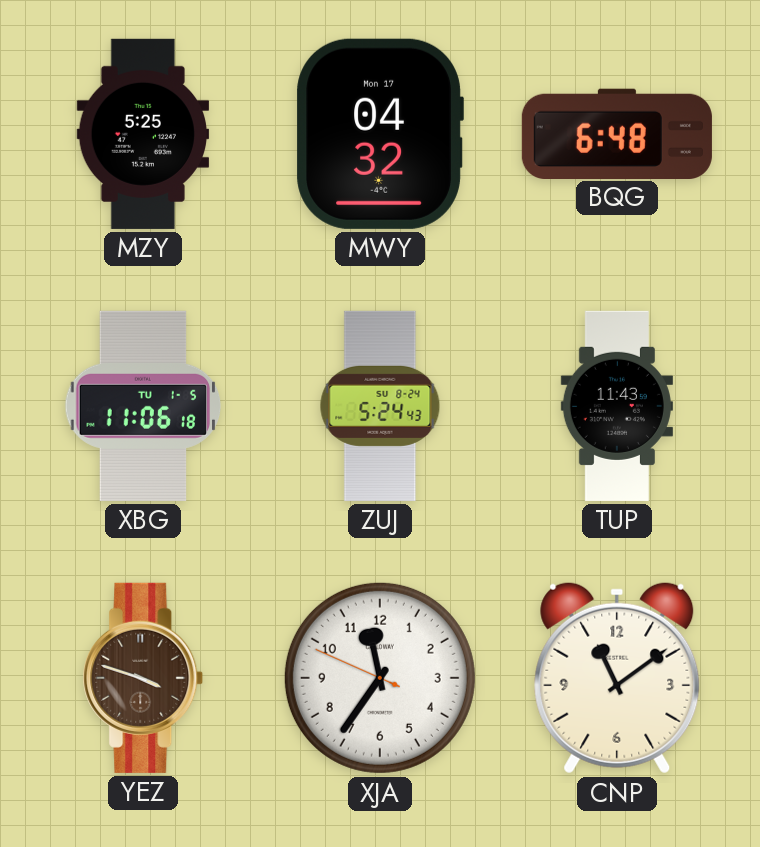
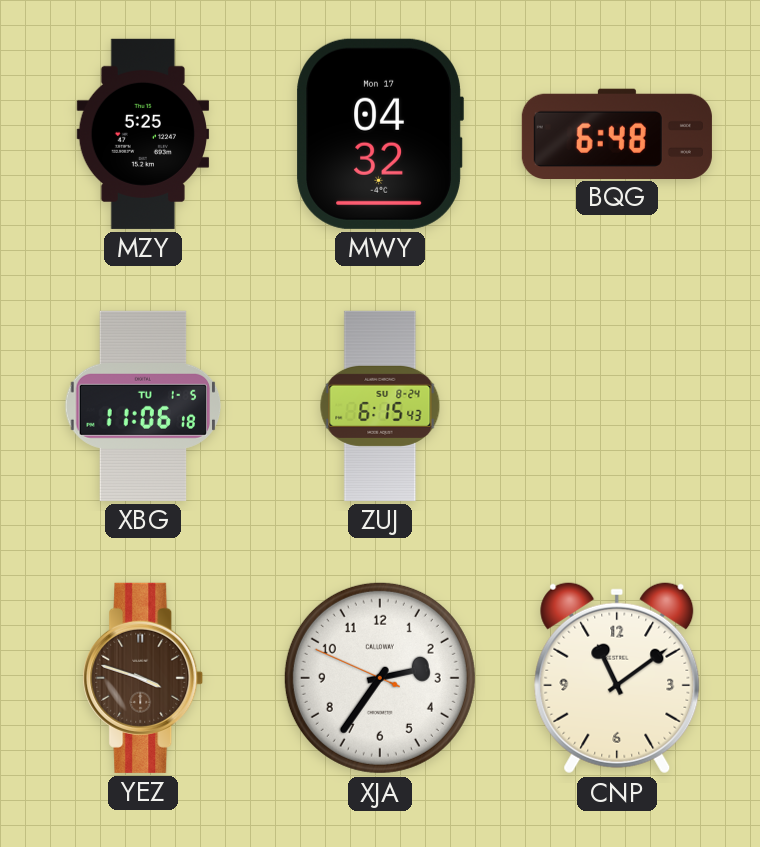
ZUJ: 5:24 -> 6:15
TUP: 11:43 -> none
XJA: 11:35 -> 2:35
